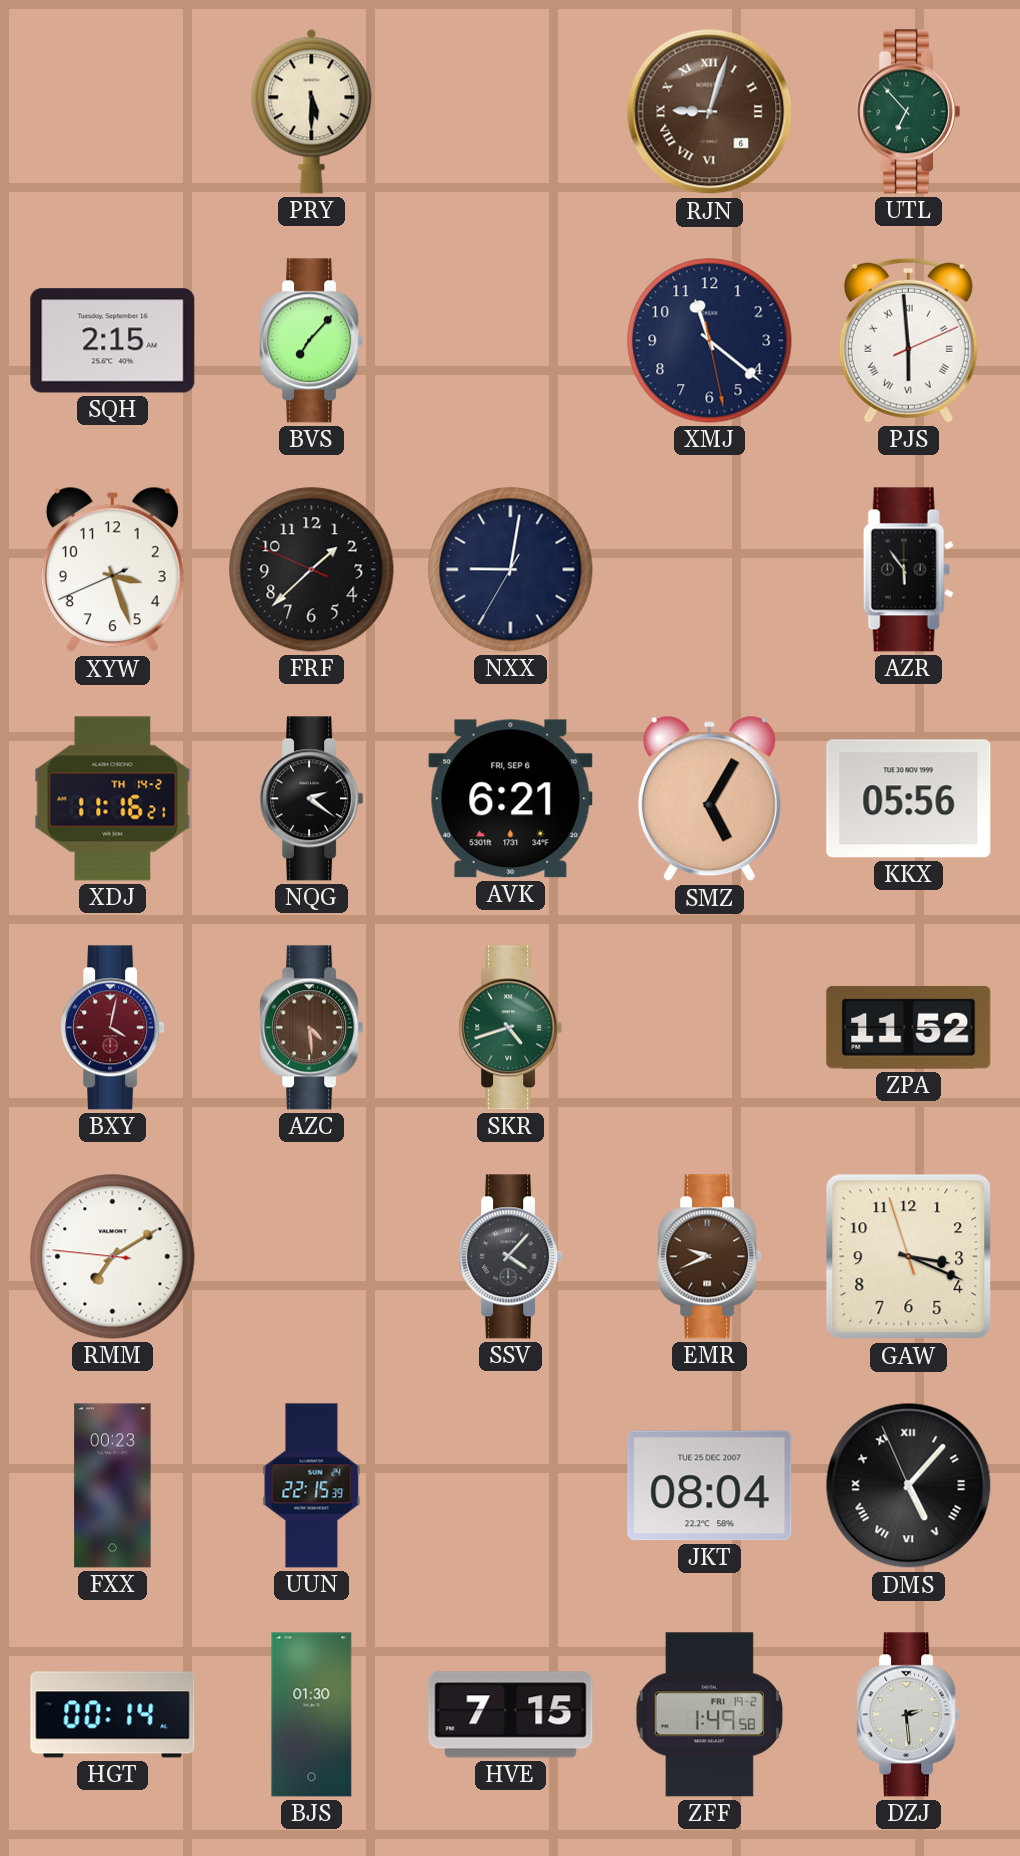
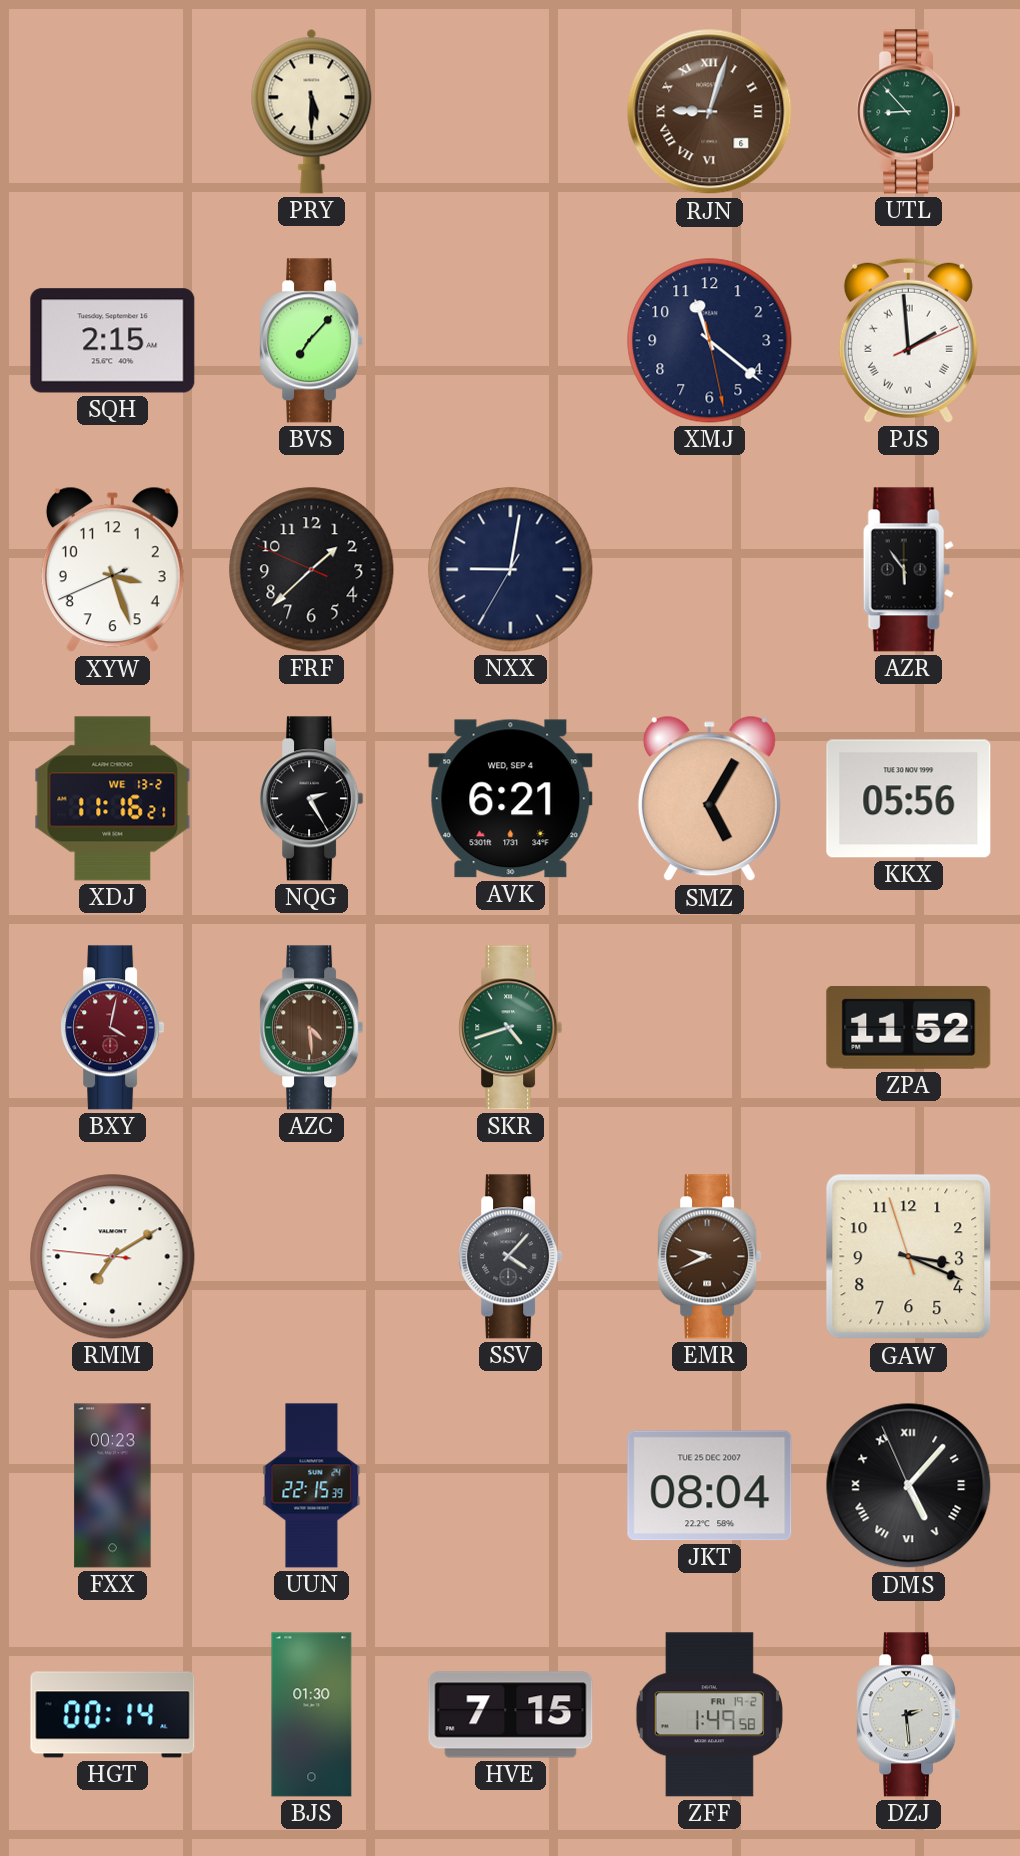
UTL: 6:53 -> 8:53
PJS: 5:59 -> 1:59
XDJ date: TH 14-2 -> WE 13-2
NQG: 2:21 -> 2:25
AVK date: FRI, SEP 6 -> WED, SEP 4
